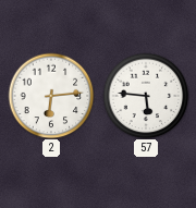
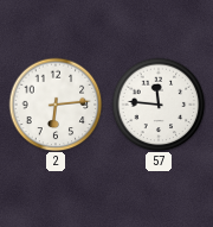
57: 5:46 -> 11:46
